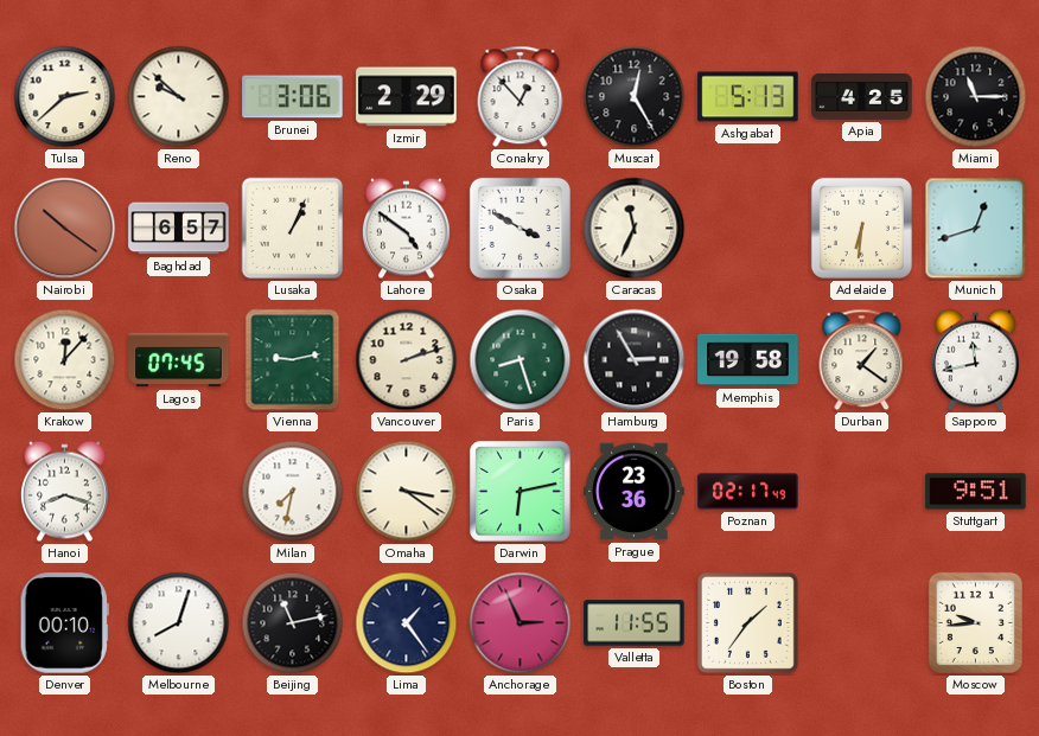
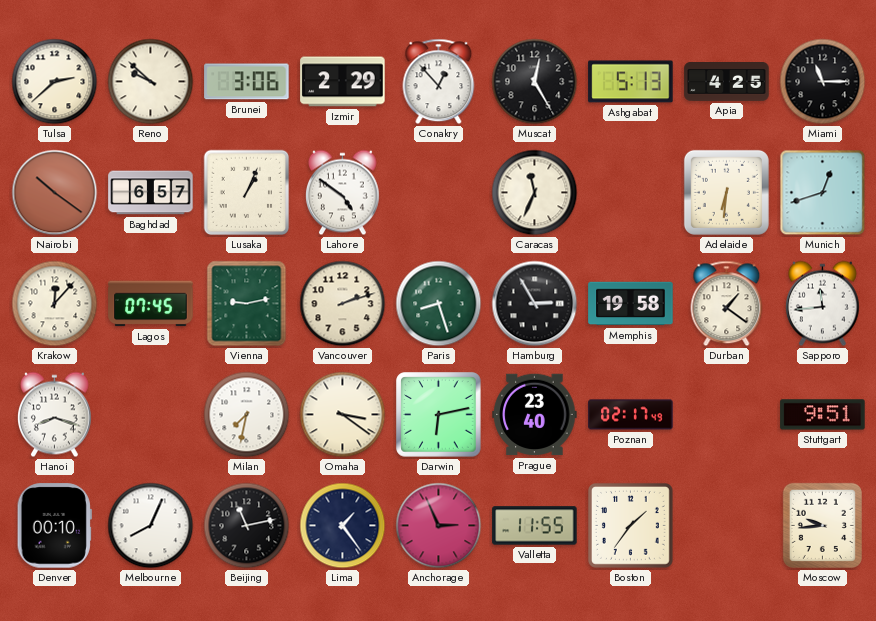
Osaka: 3:50 -> none
Sapporo: 11:43 -> 11:44
Prague: 23:36 -> 23:40
Melbourne: 8:03 -> 8:04
